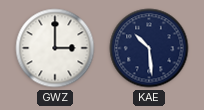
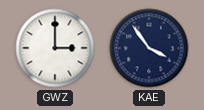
KAE: 10:29 -> 3:54
